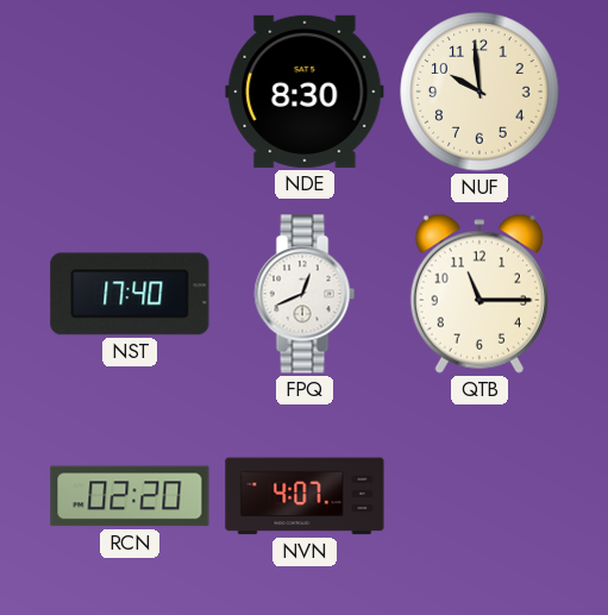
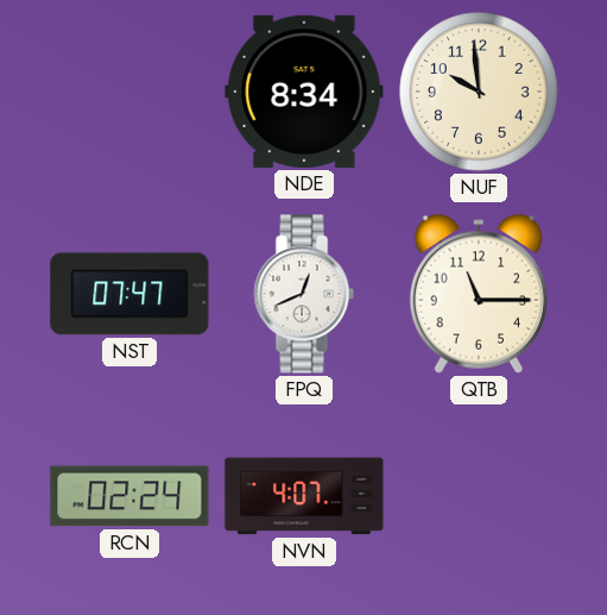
NDE: 8:30 -> 8:34
NST: 17:40 -> 07:47
RCN: 02:20 -> 02:24
